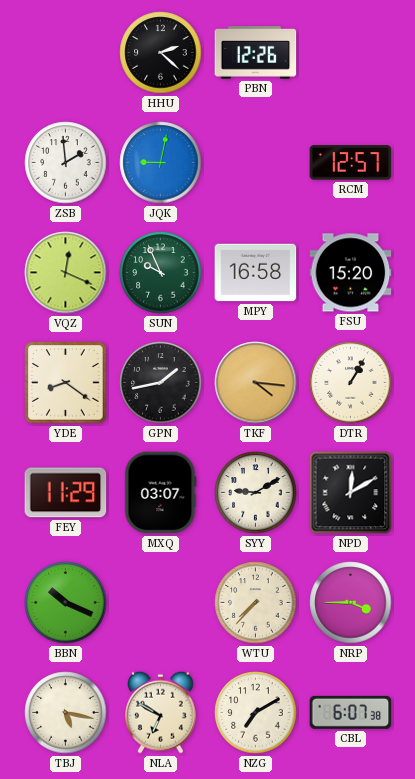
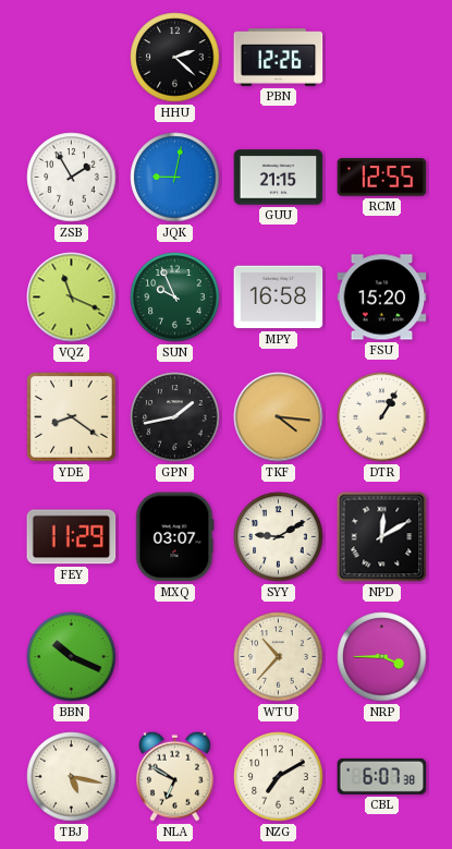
ZSB: 1:59 -> 1:55
GUU: none -> 21:15
RCM: 12:57 -> 12:55
VQZ: 12:19 -> 11:19
WTU: 7:37 -> 10:37
